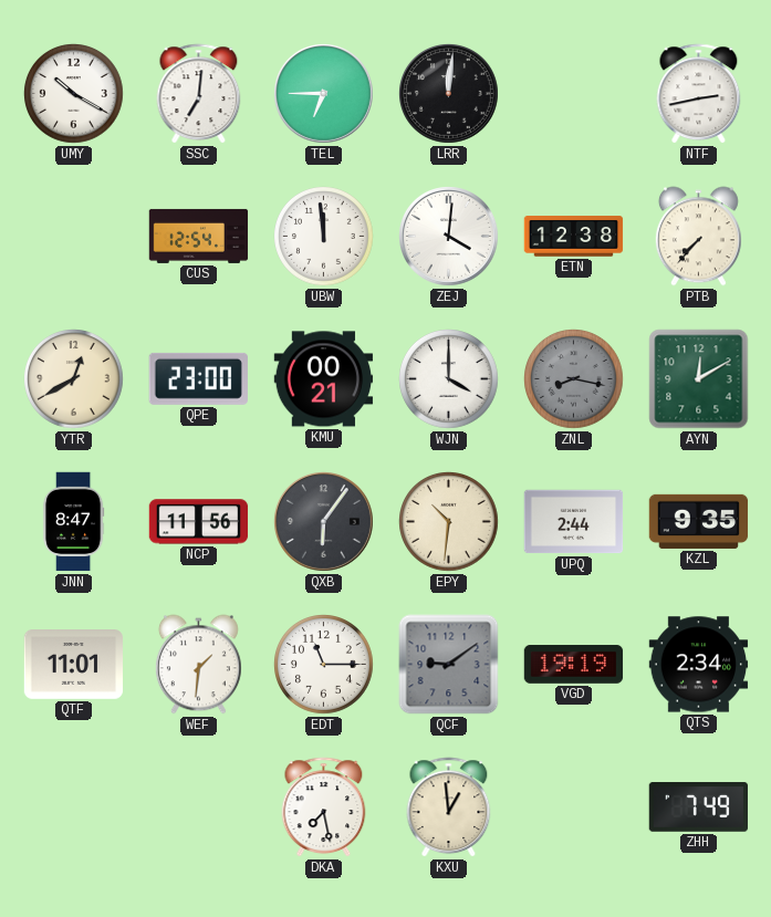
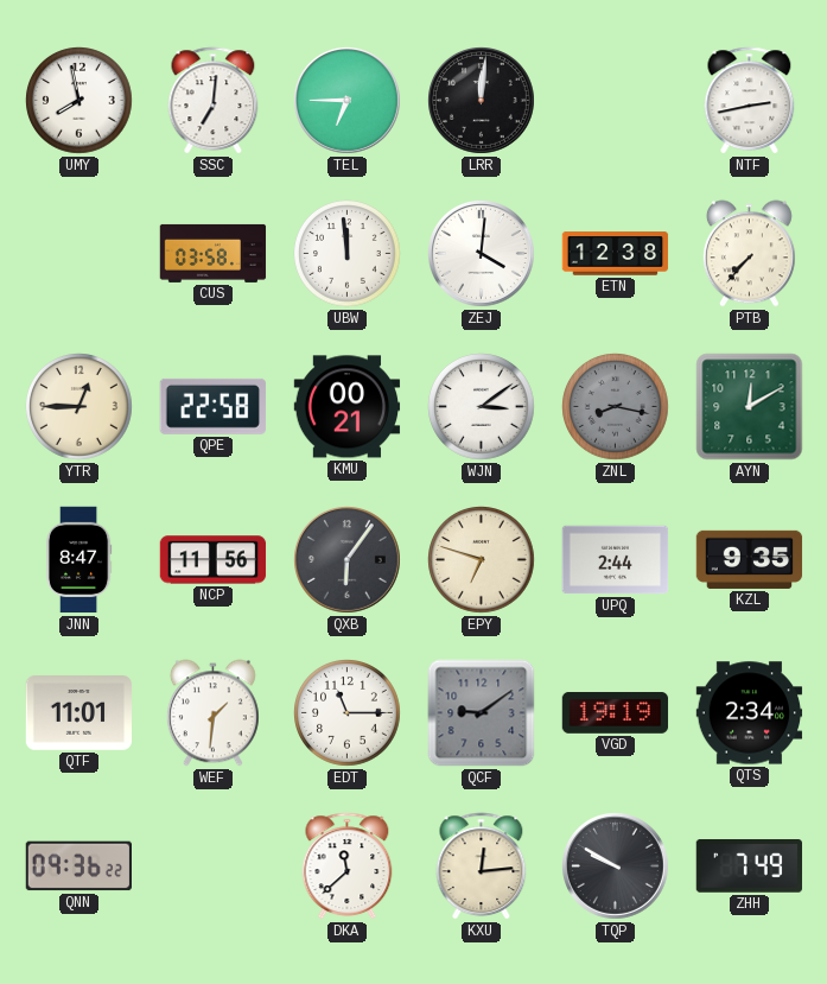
UMY: 10:20 -> 7:58
CUS: 12:54 -> 03:58
YTR: 12:40 -> 12:45
QPE: 23:00 -> 22:58
WJN: 4:00 -> 3:09
EPY: 10:31 -> 6:48
QNN: none -> 09:36
DKA: 7:28 -> 11:38
KXU: 12:59 -> 12:14
TQP: none -> 9:50
